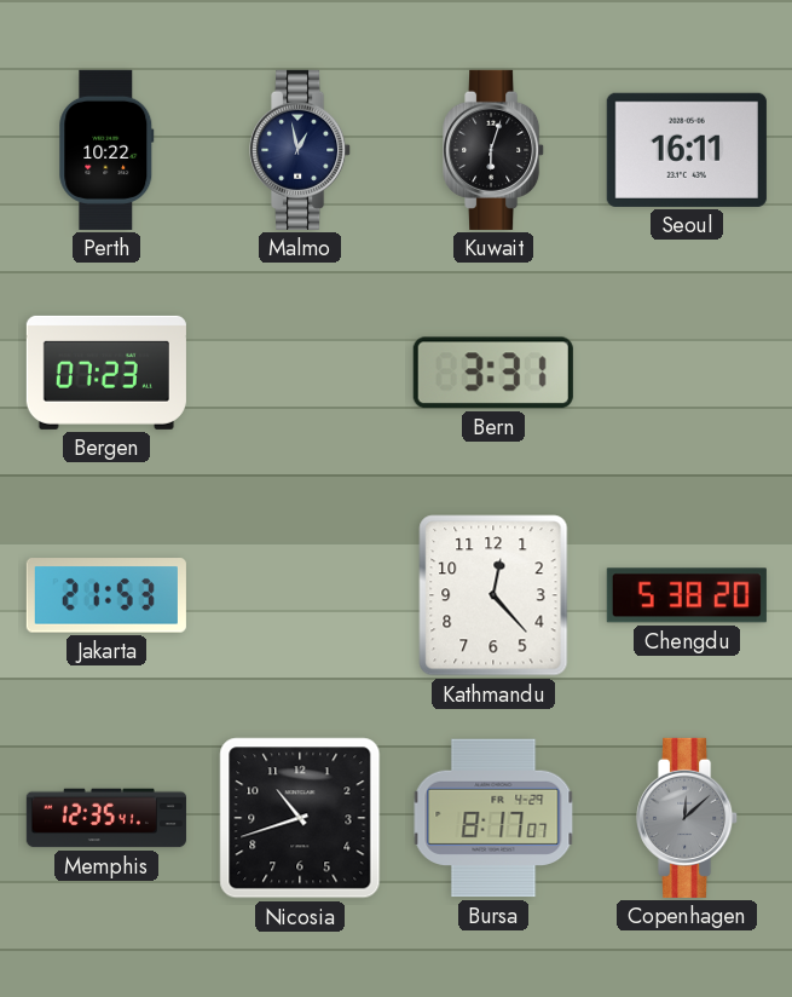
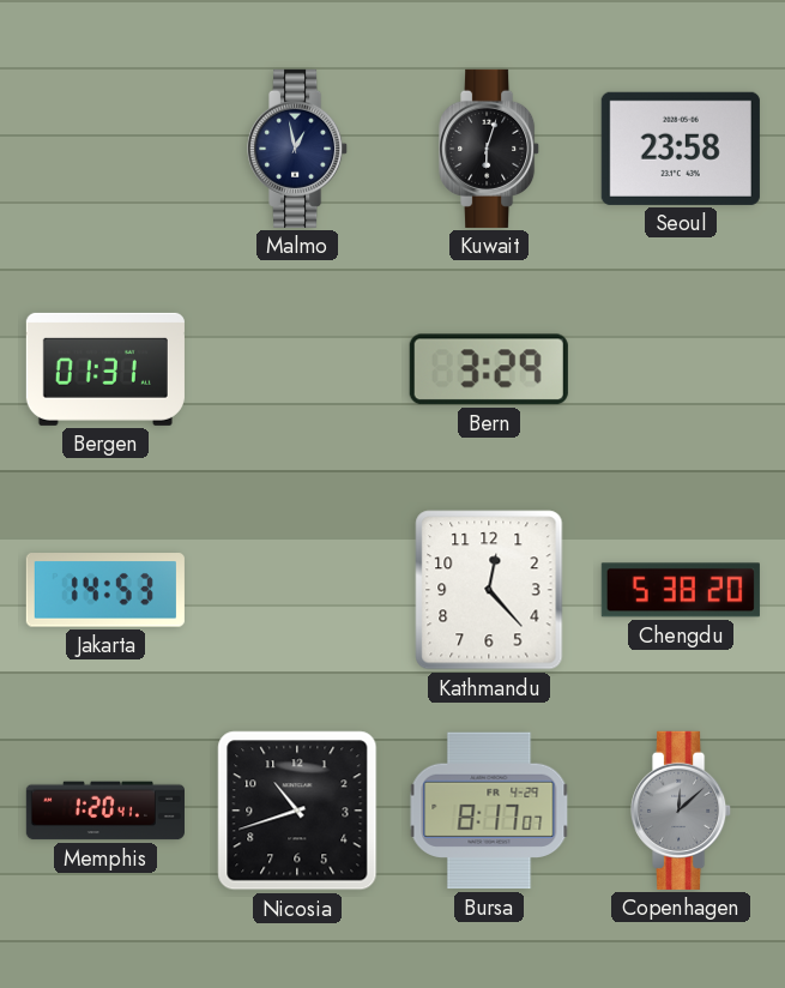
Perth: 10:22 -> none
Seoul: 16:11 -> 23:58
Bergen: 07:23 -> 01:31
Bern: 3:31 -> 3:29
Jakarta: 21:53 -> 14:53
Memphis: 12:35 -> 1:20
